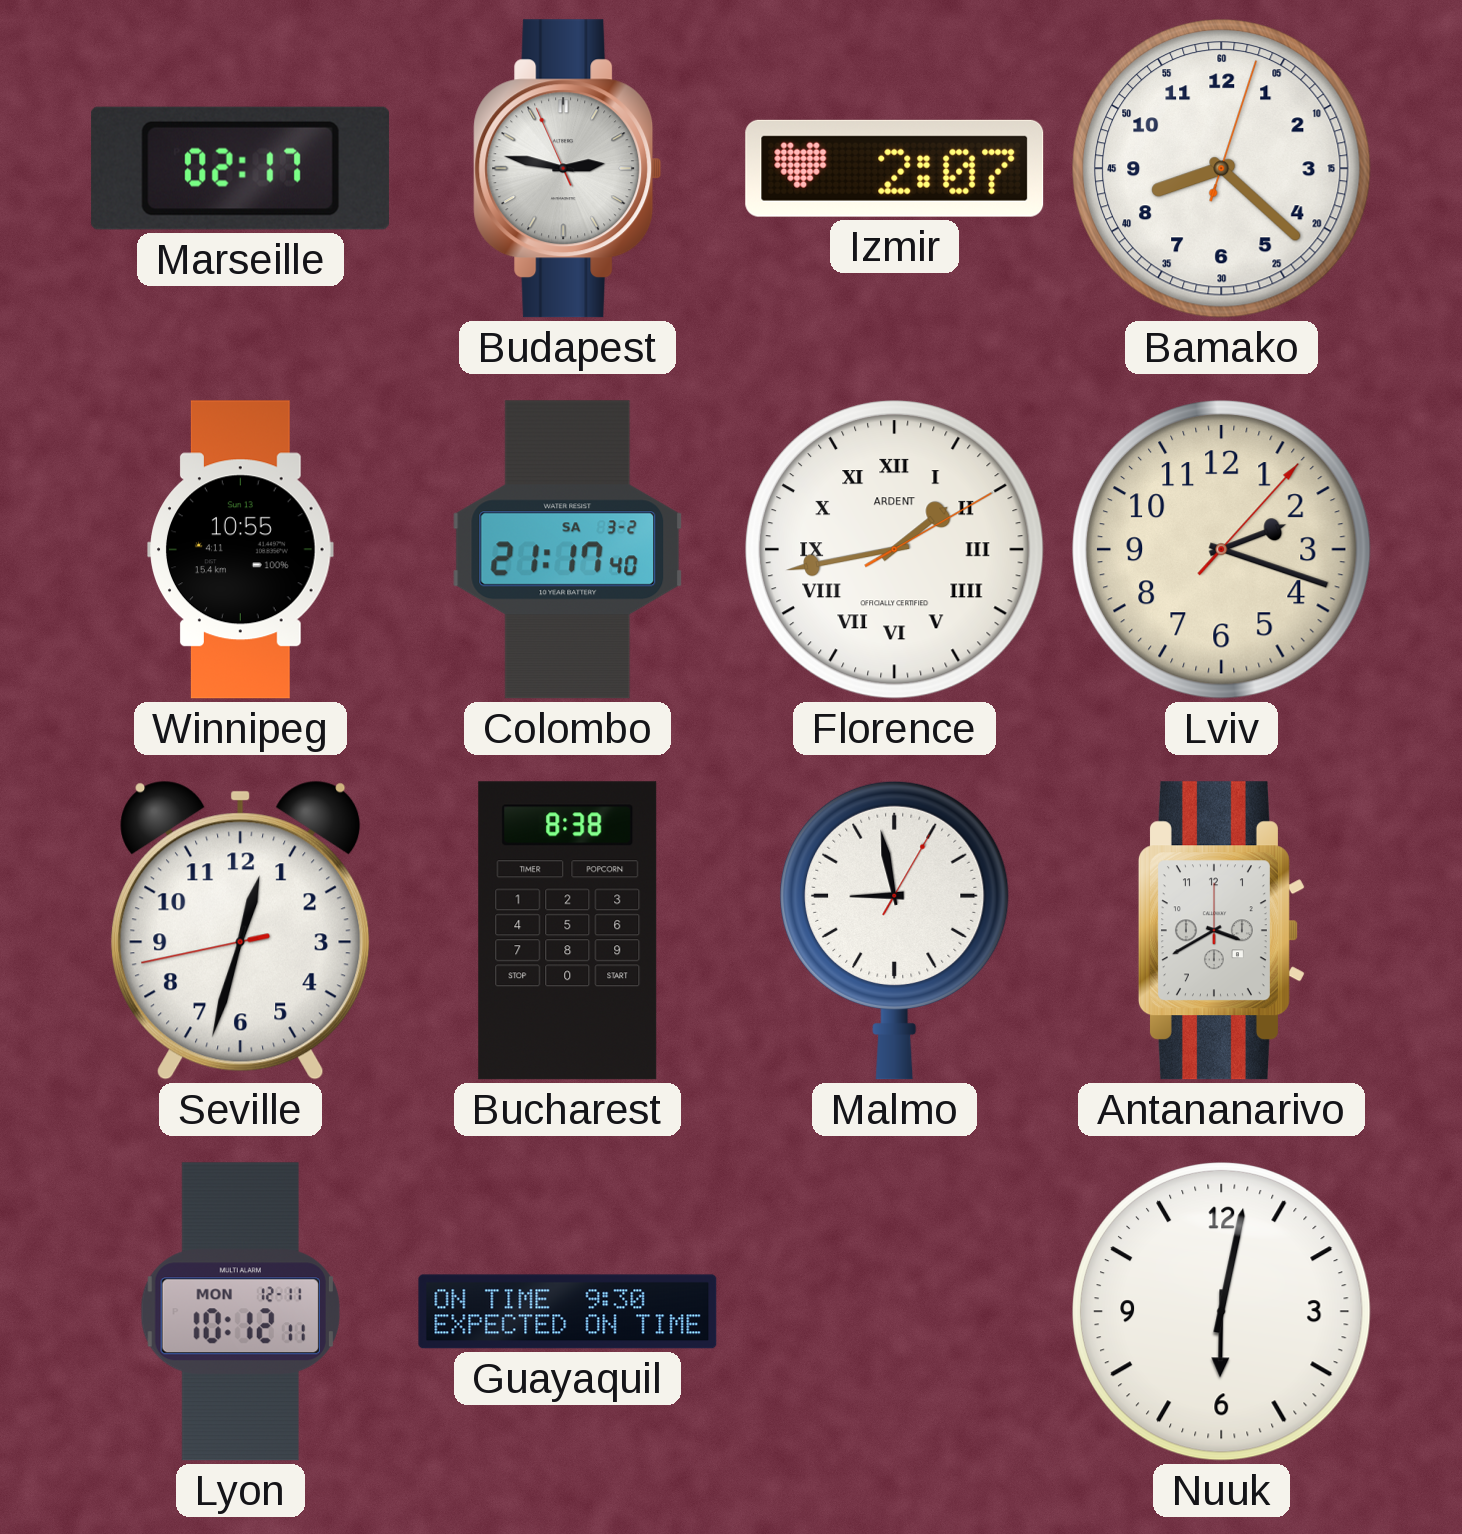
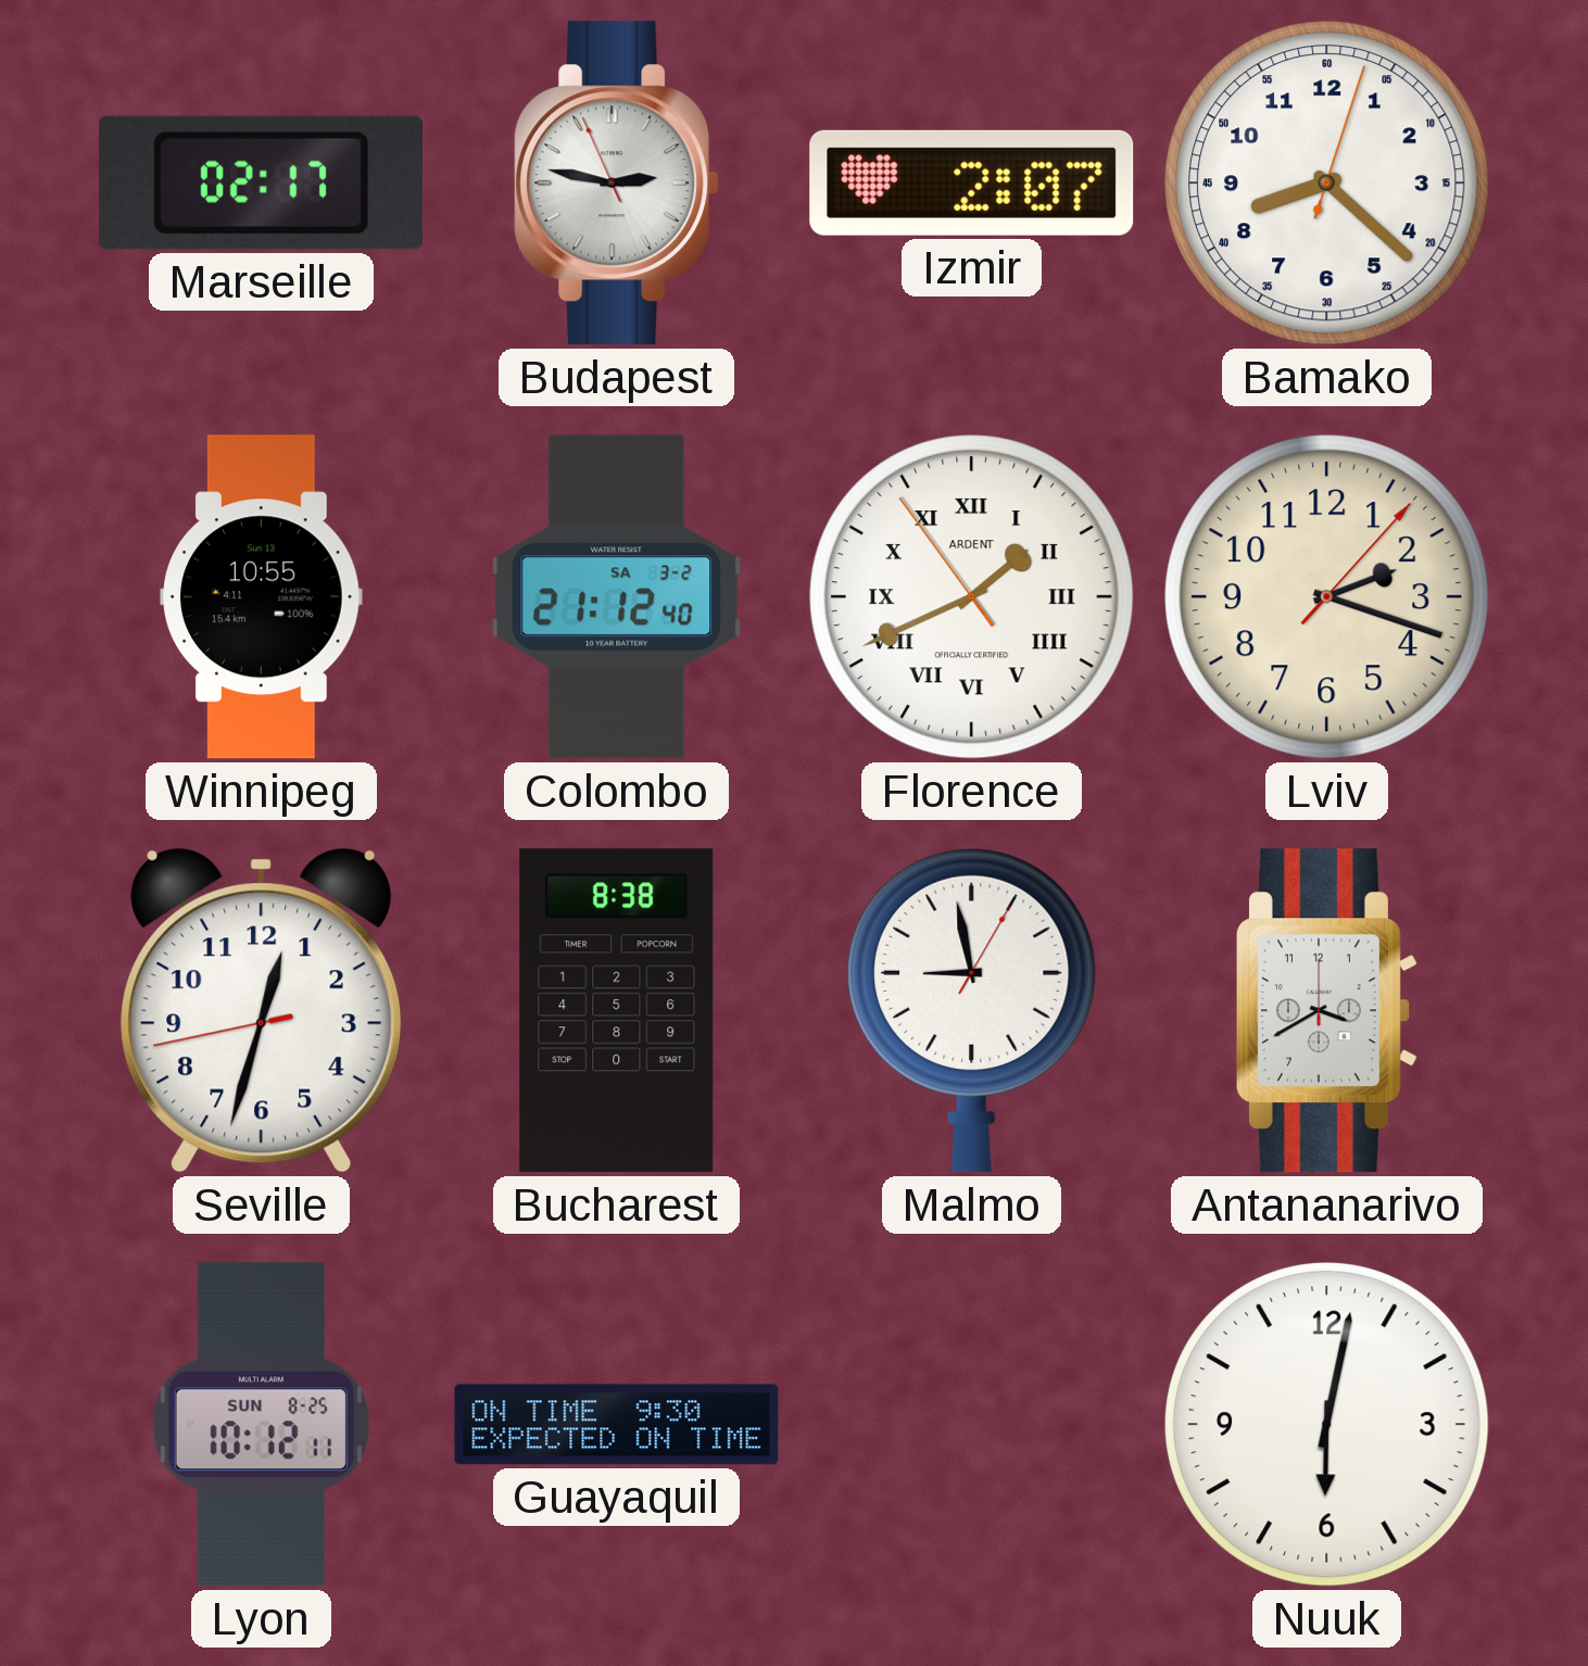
Colombo: 21:17 -> 21:12
Florence: 1:43 -> 1:40
Lyon date: MON 12-11 -> SUN 8-25
